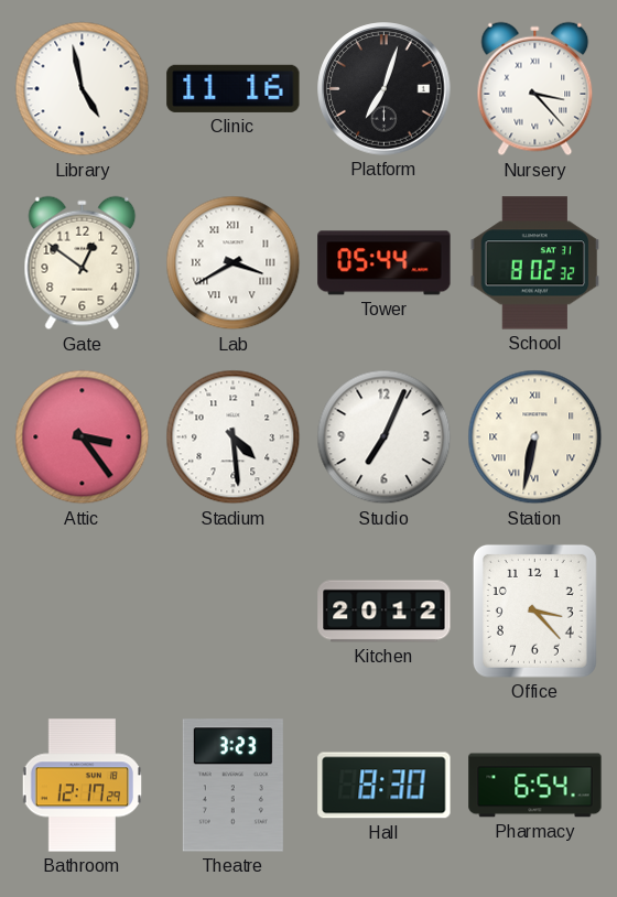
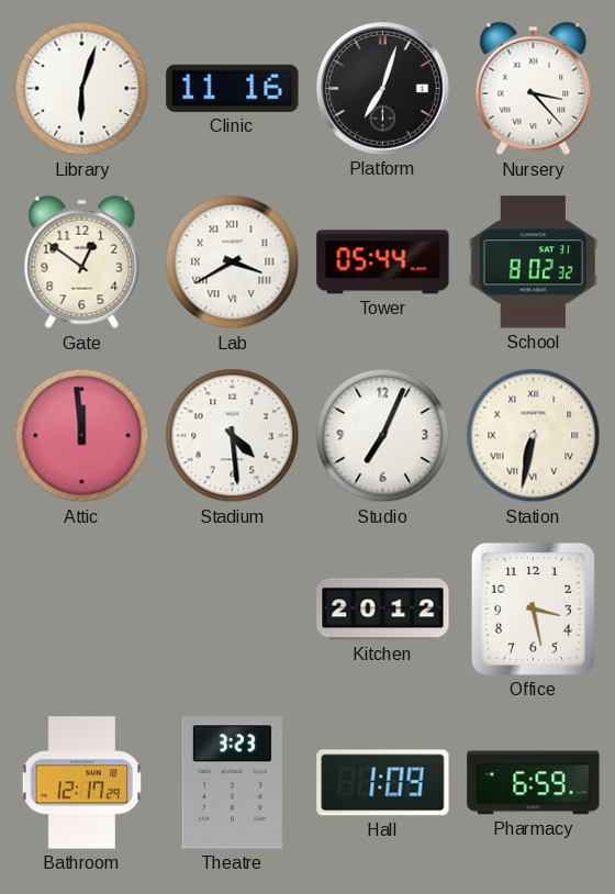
Library: 4:58 -> 6:03
Attic: 3:24 -> 11:59
Office: 3:23 -> 3:28
Hall: 8:30 -> 1:09
Pharmacy: 6:54 -> 6:59
